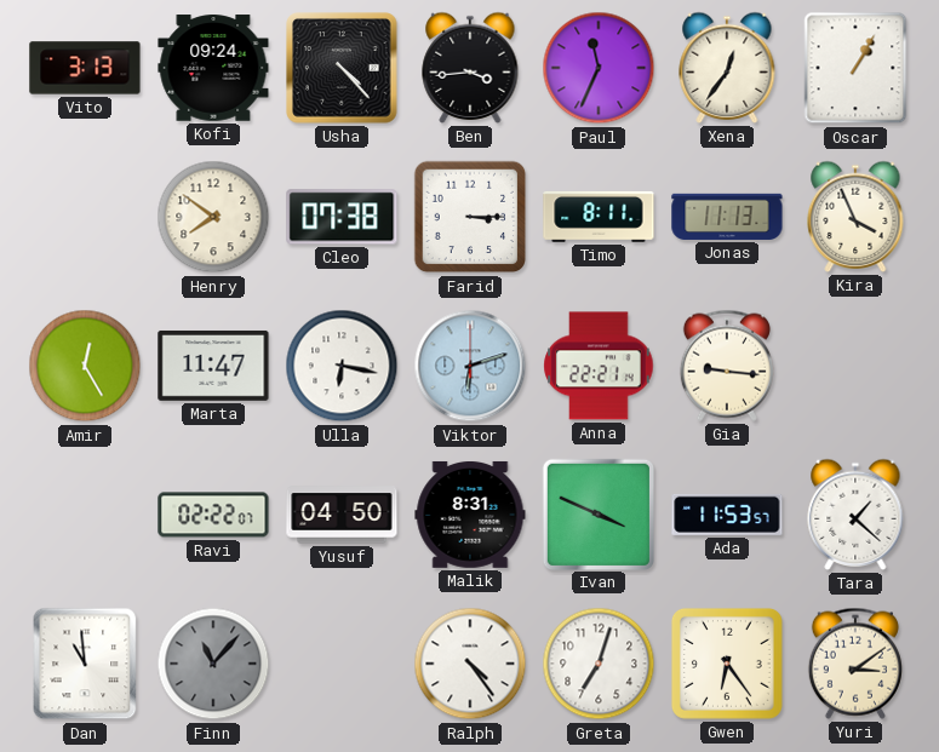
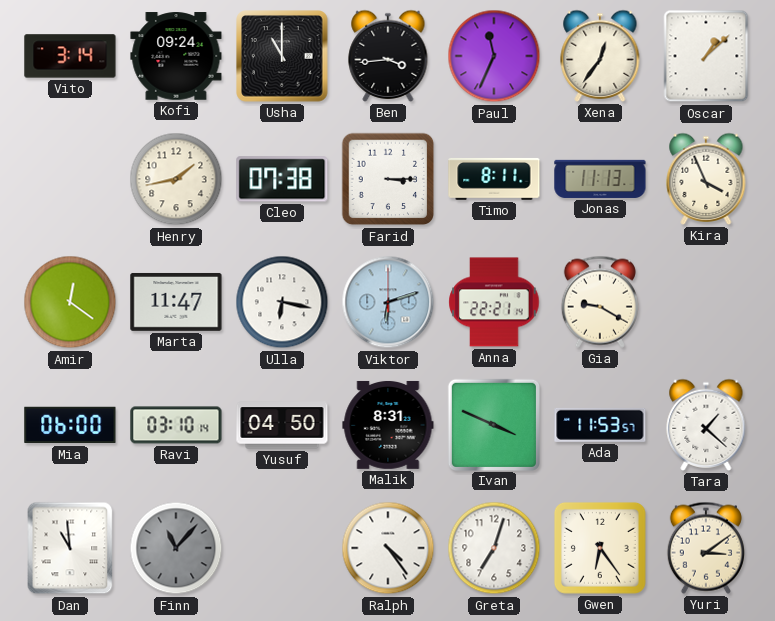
Vito: 3:13 -> 3:14
Usha: 4:23 -> 11:00
Oscar: 1:05 -> 1:08
Henry: 7:51 -> 1:43
Amir: 12:25 -> 12:21
Gia: 9:16 -> 9:20
Mia: none -> 06:00
Ravi: 02:22 -> 03:10
